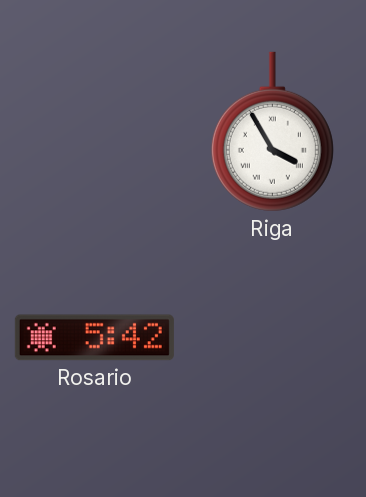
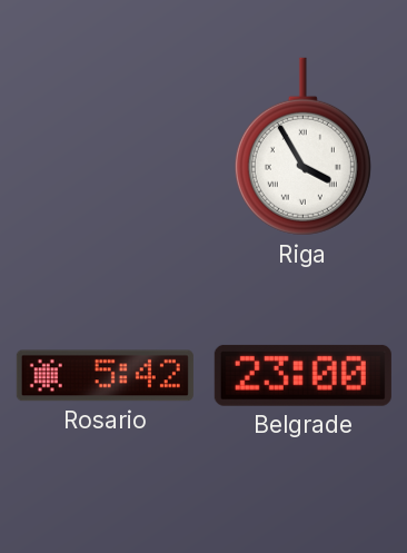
Belgrade: none -> 23:00
